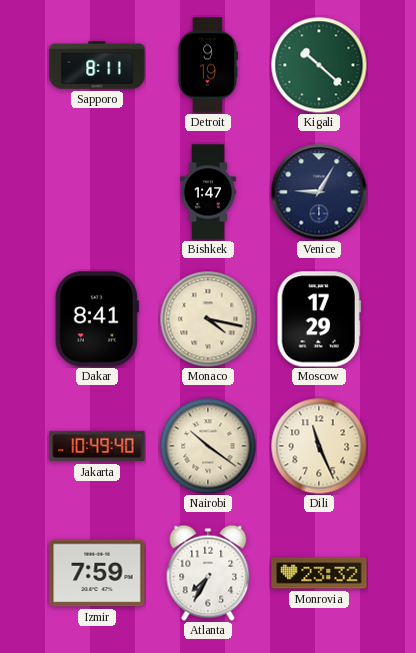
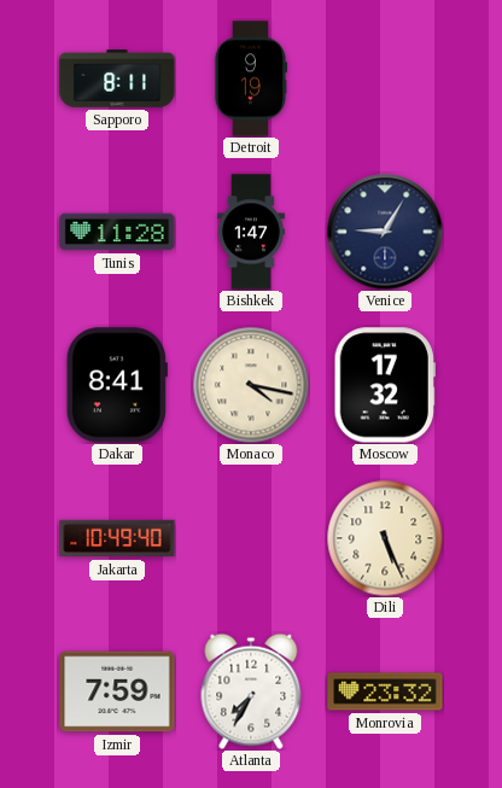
Kigali: 10:22 -> none
Tunis: none -> 11:28
Moscow: 17:29 -> 17:32
Nairobi: 10:21 -> none
Dili: 11:26 -> 5:26
